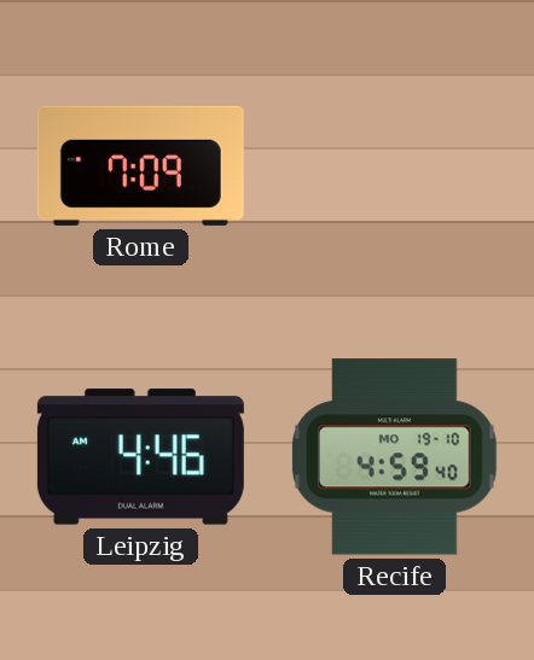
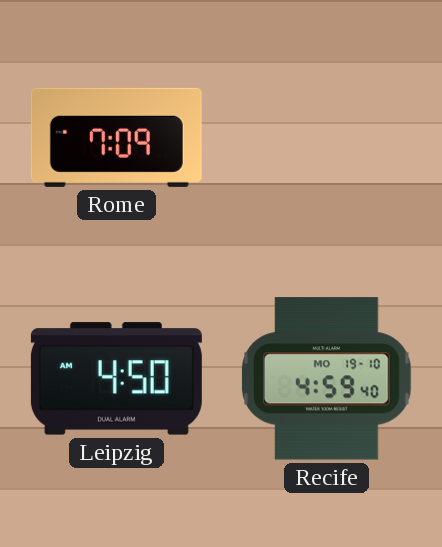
Leipzig: 4:46 -> 4:50
